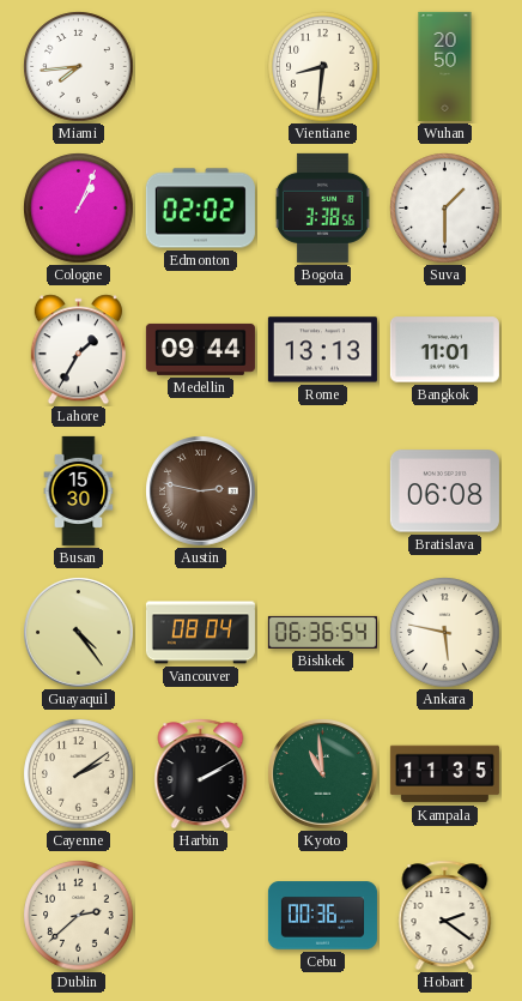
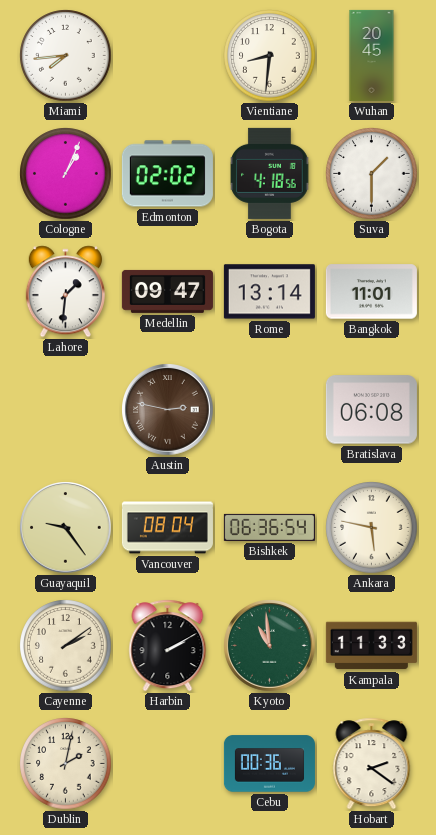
Wuhan: 20:50 -> 20:45
Bogota: 3:38 -> 4:18
Lahore: 1:35 -> 1:31
Medellin: 09:44 -> 09:47
Rome: 13:13 -> 13:14
Busan: 15:30 -> none
Guayaquil: 4:24 -> 9:24
Kampala: 11:35 -> 11:33
Dublin: 2:38 -> 2:02
